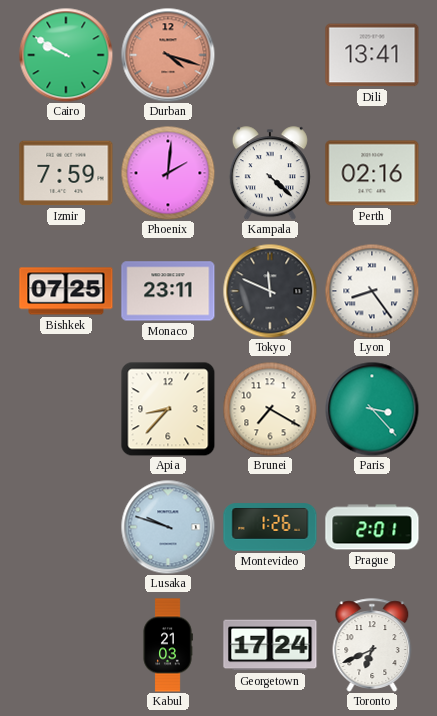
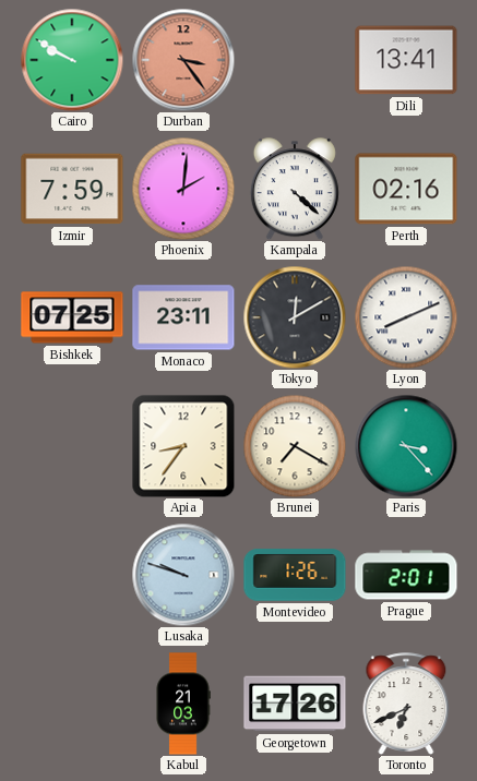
Durban: 4:18 -> 3:24
Tokyo: 11:49 -> 12:10
Lyon: 8:24 -> 8:11
Apia: 8:37 -> 8:36
Georgetown: 17:24 -> 17:26
